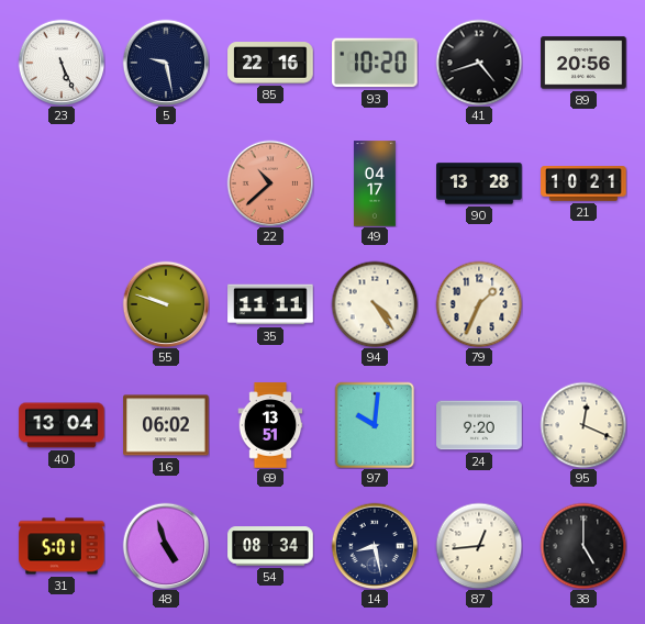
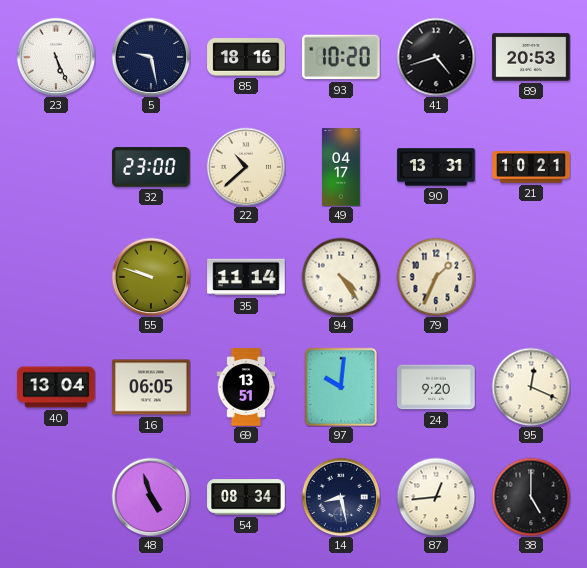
85: 22:16 -> 18:16
89: 20:56 -> 20:53
32: none -> 23:00
22 dial: salmon -> cream
90: 13:28 -> 13:31
35: 11:11 -> 11:14
16: 06:02 -> 06:05
31: 5:01 -> none
